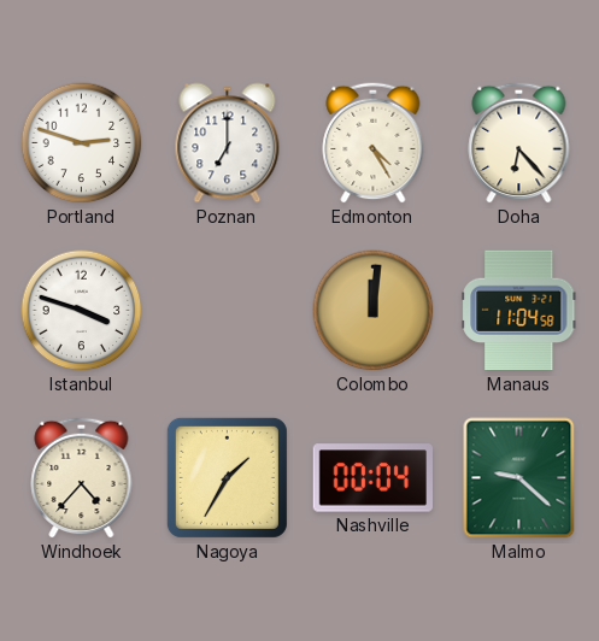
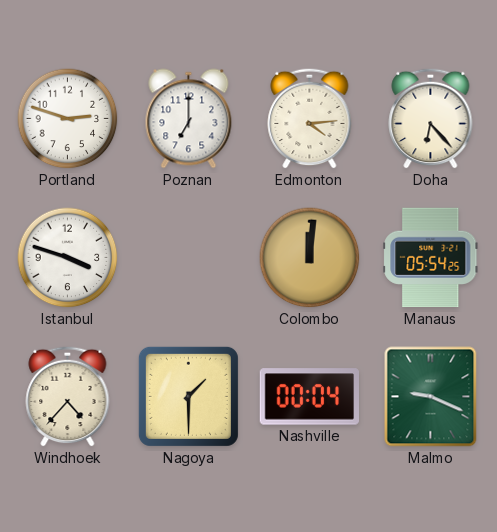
Edmonton: 4:25 -> 4:14
Manaus: 11:04 -> 05:54
Nagoya: 1:35 -> 1:30
Malmo: 9:22 -> 9:19
